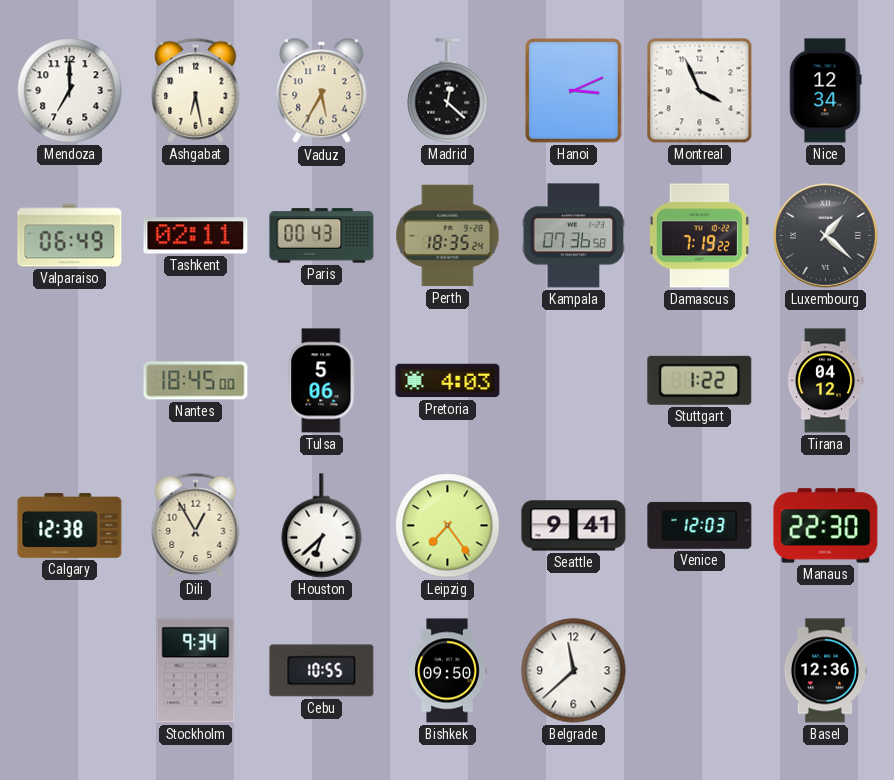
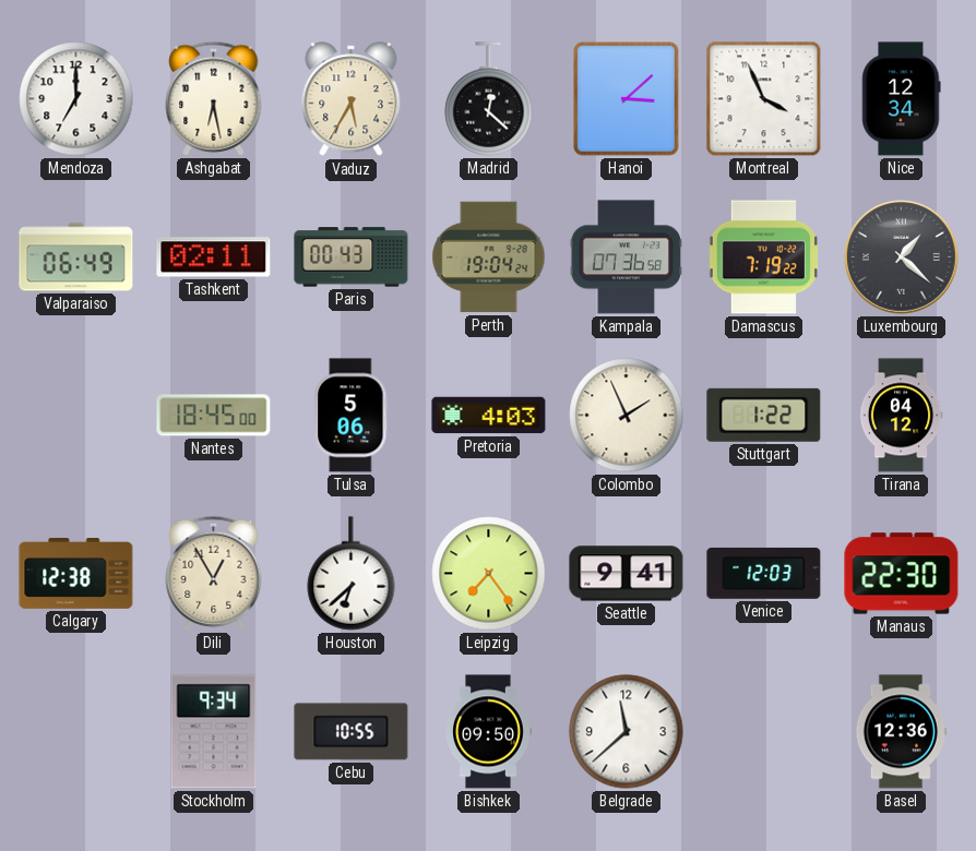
Hanoi: 3:11 -> 3:08
Perth: 18:35 -> 19:04
Colombo: none -> 1:56
